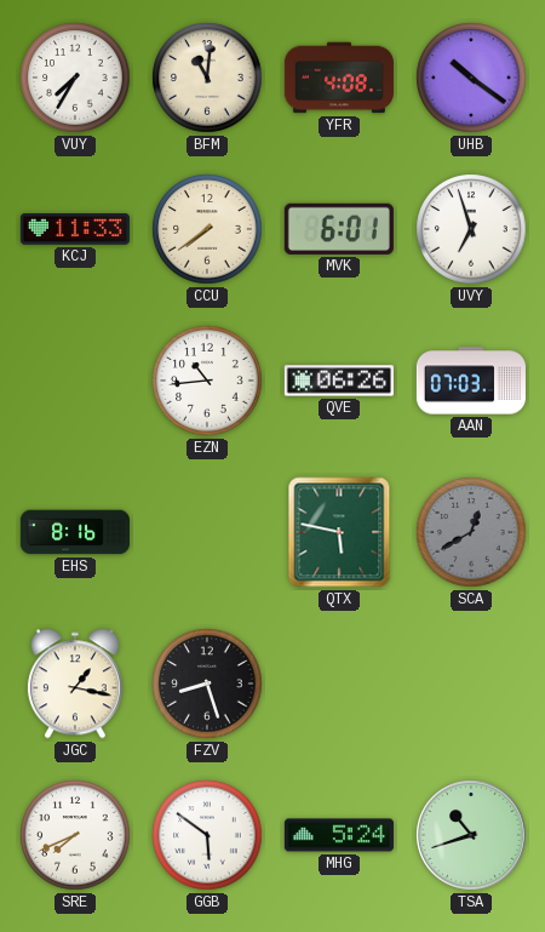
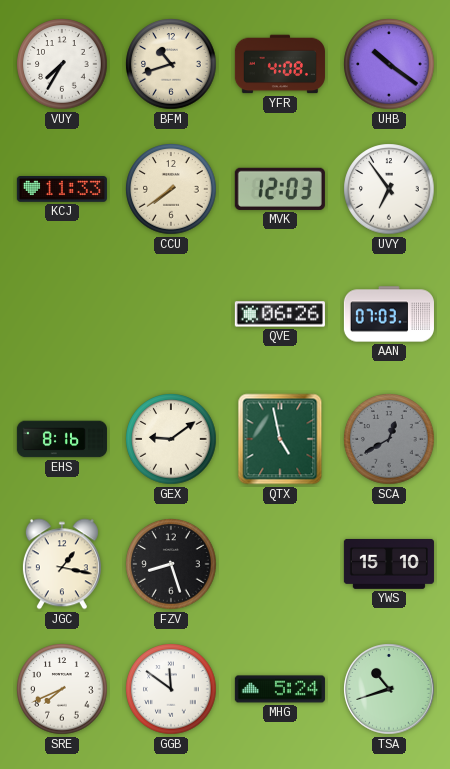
BFM: 11:01 -> 10:42
MVK: 6:01 -> 12:03
UVY: 6:57 -> 6:54
EZN: 10:44 -> none
GEX: none -> 9:09
QTX: 5:47 -> 4:58
YWS: none -> 15:10
GGB: 5:51 -> 11:51
